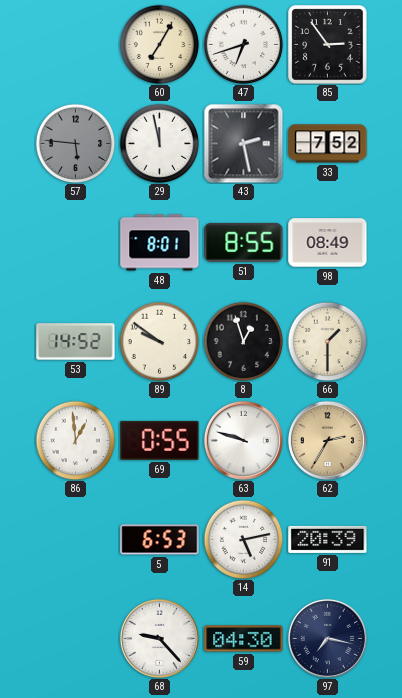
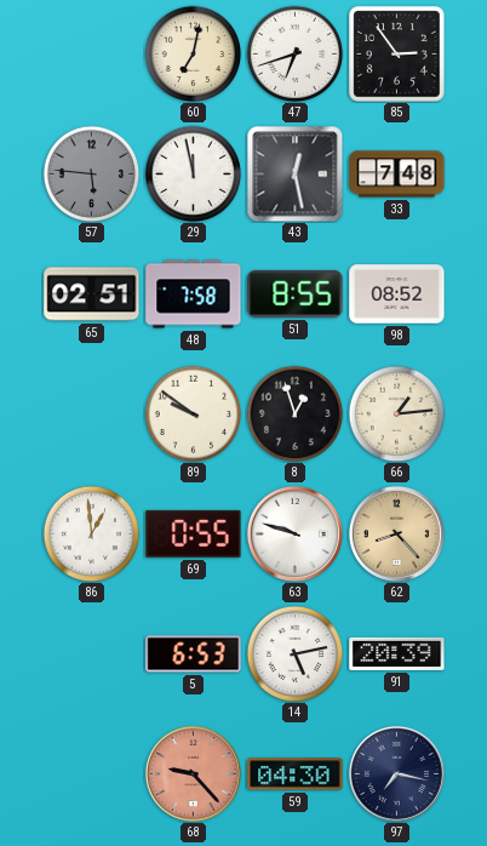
60: 7:05 -> 7:02
43: 2:28 -> 12:28
33: 7:52 -> 7:48
65: none -> 02:51
48: 8:01 -> 7:58
98: 08:49 -> 08:52
53: 14:52 -> none
66: 1:30 -> 1:14
62: 2:35 -> 8:23
68 dial: white -> salmon
